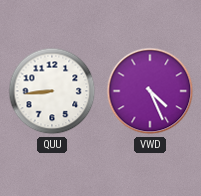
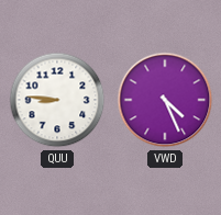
QUU: 8:44 -> 8:46
